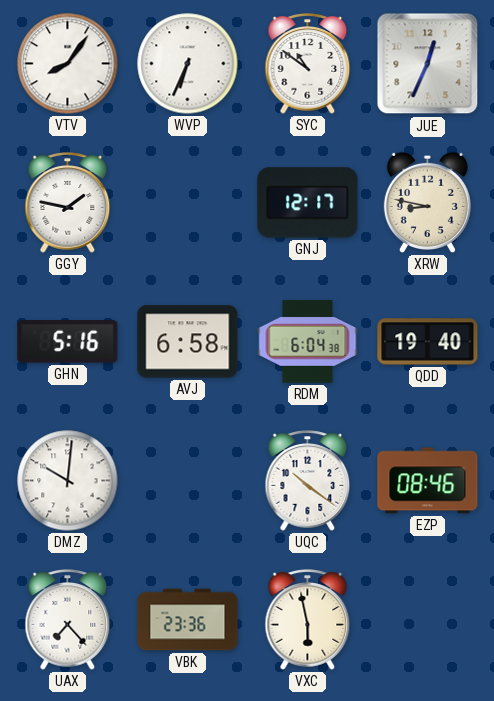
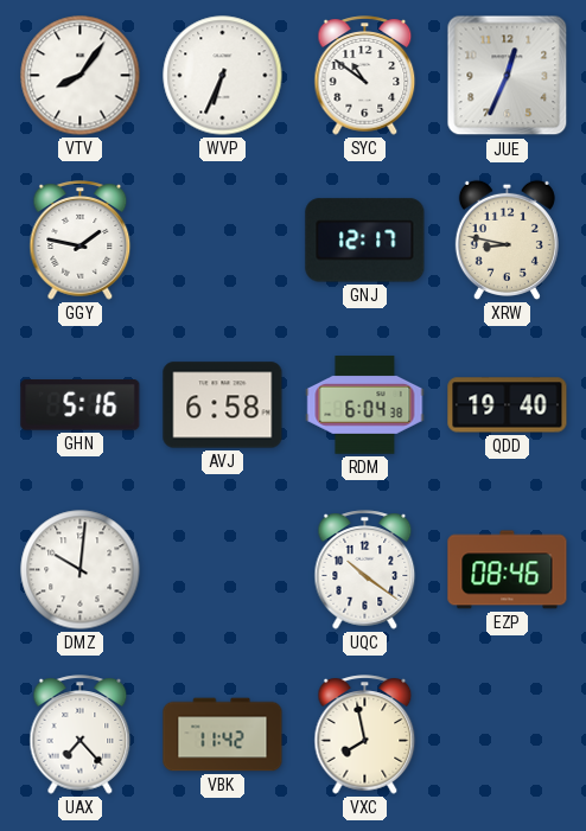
VBK: 23:36 -> 11:42
VXC: 5:58 -> 7:58
